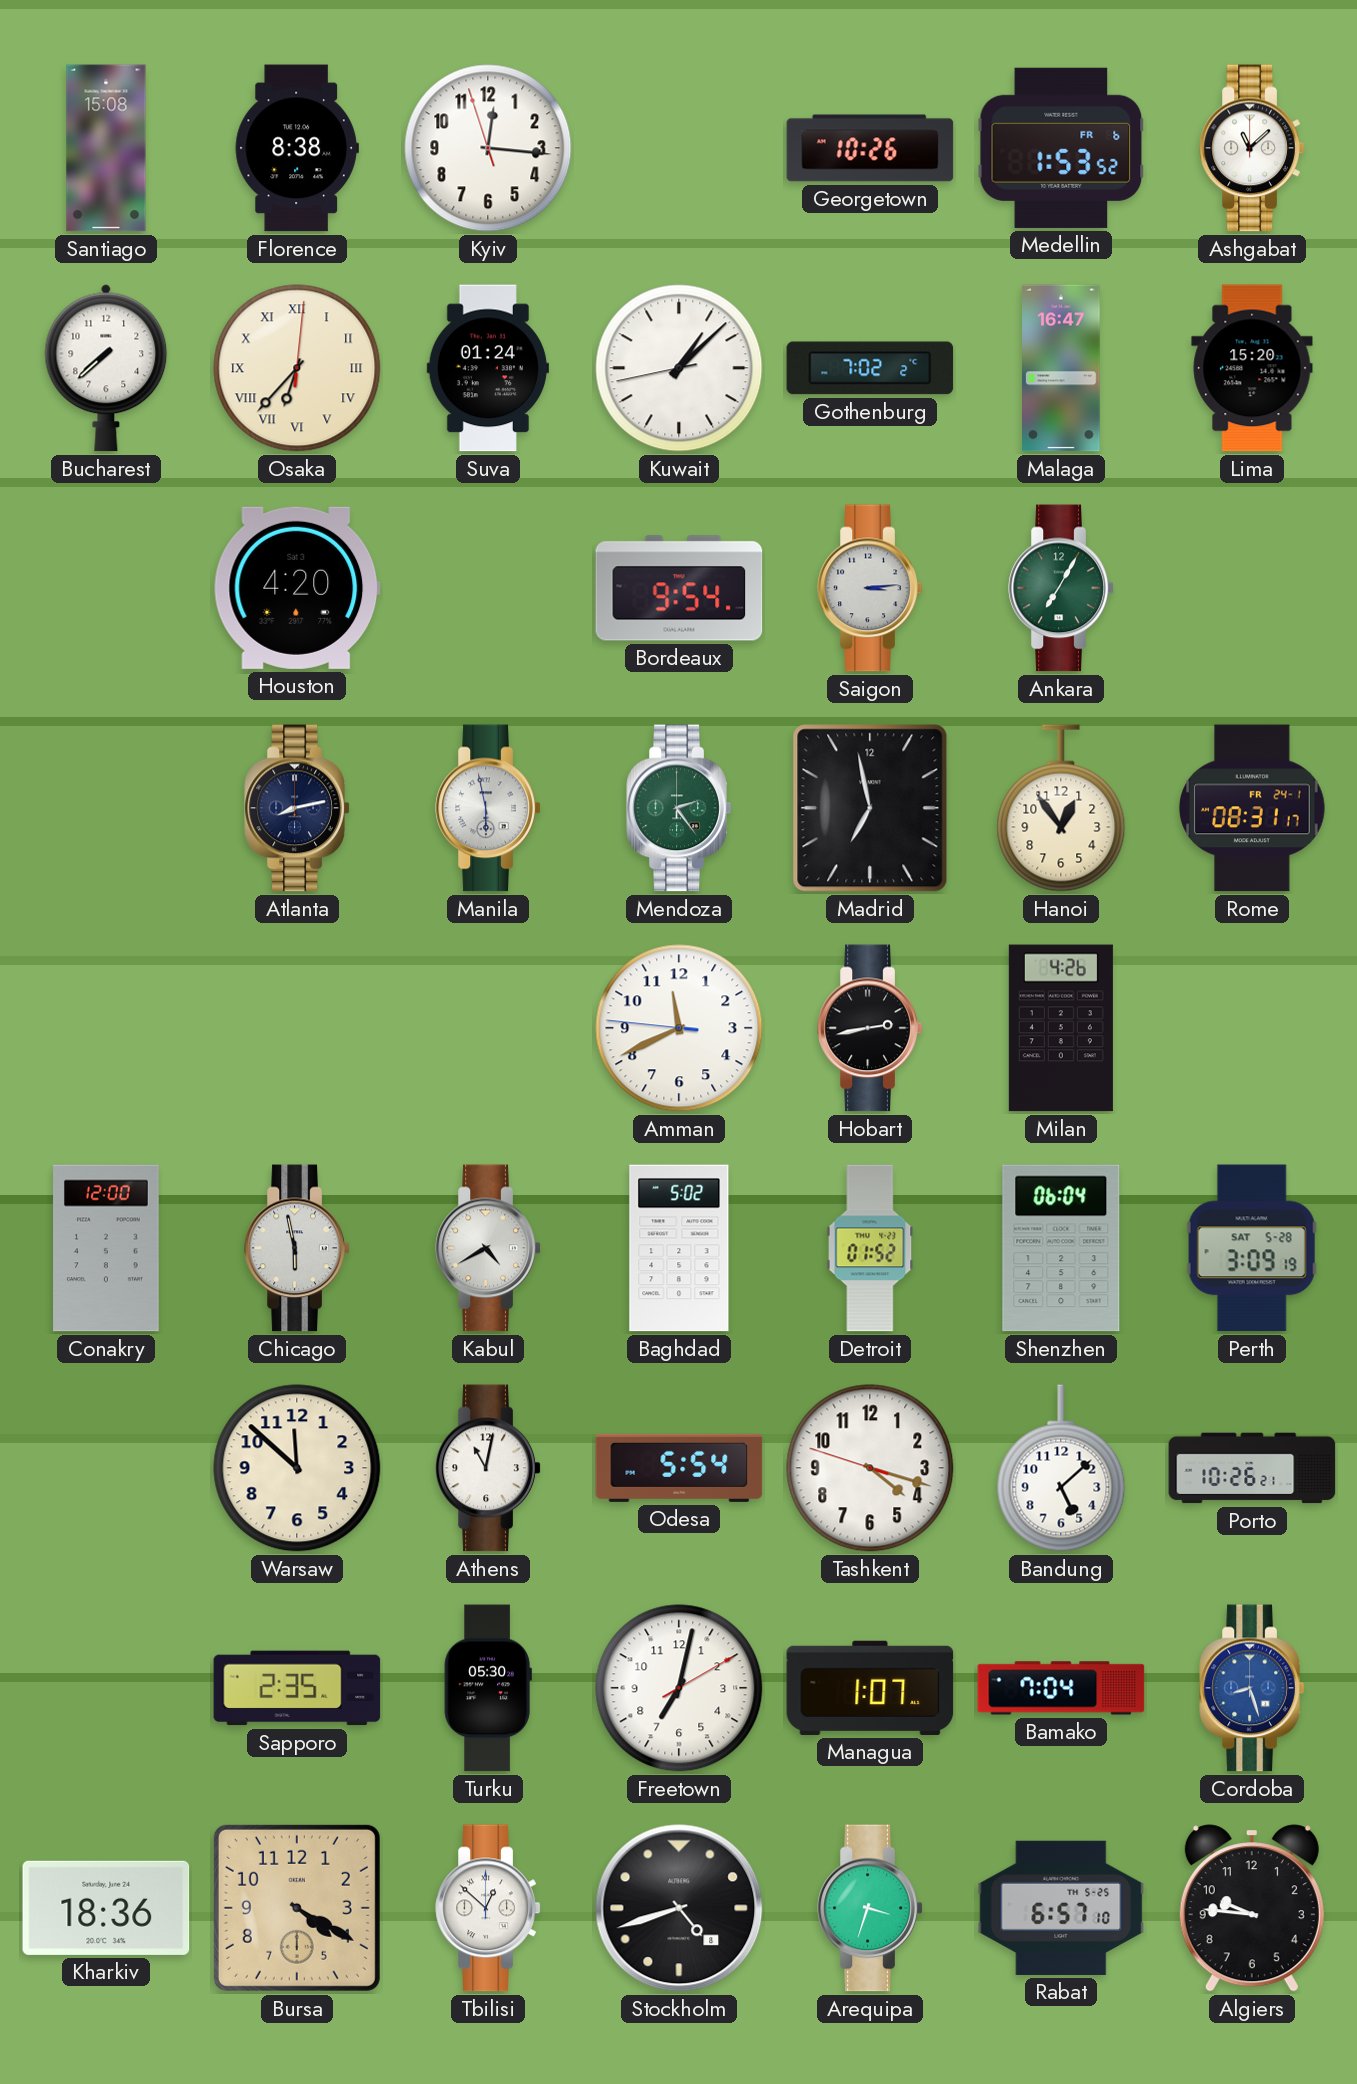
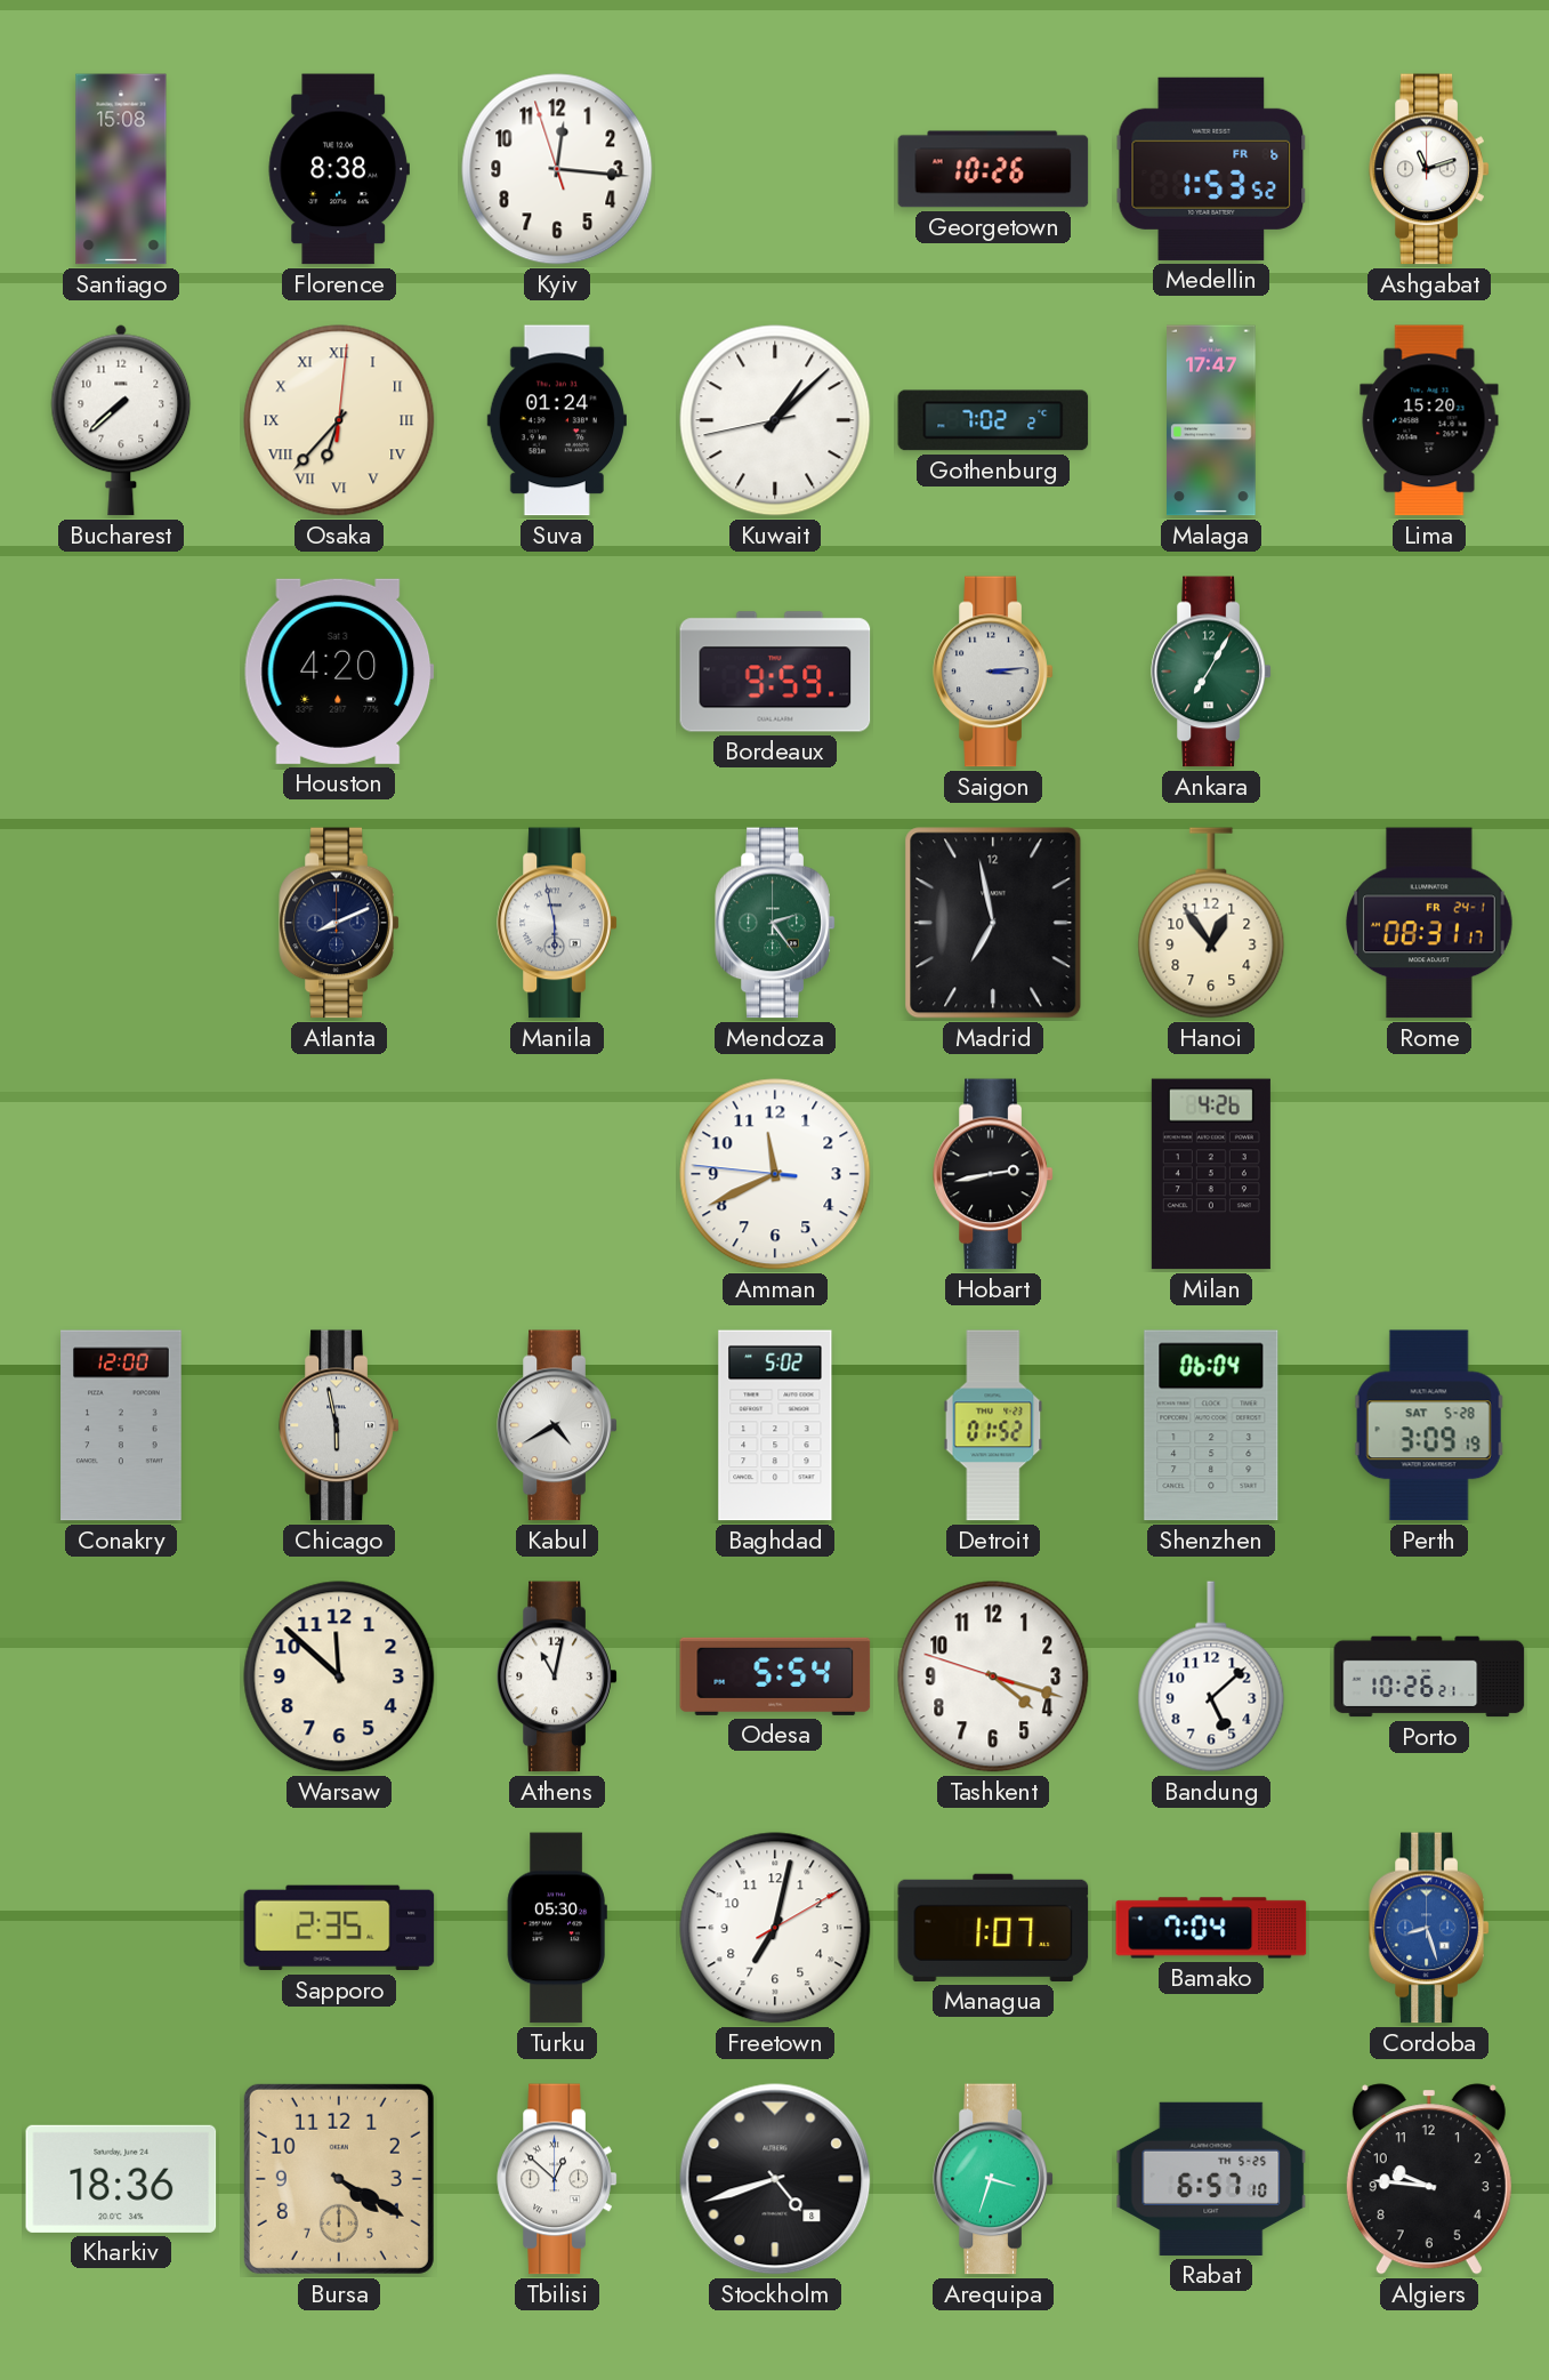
Ashgabat: 11:08 -> 11:12
Malaga: 16:47 -> 17:47
Bordeaux: 9:54 -> 9:59
Atlanta: 8:13 -> 8:11
